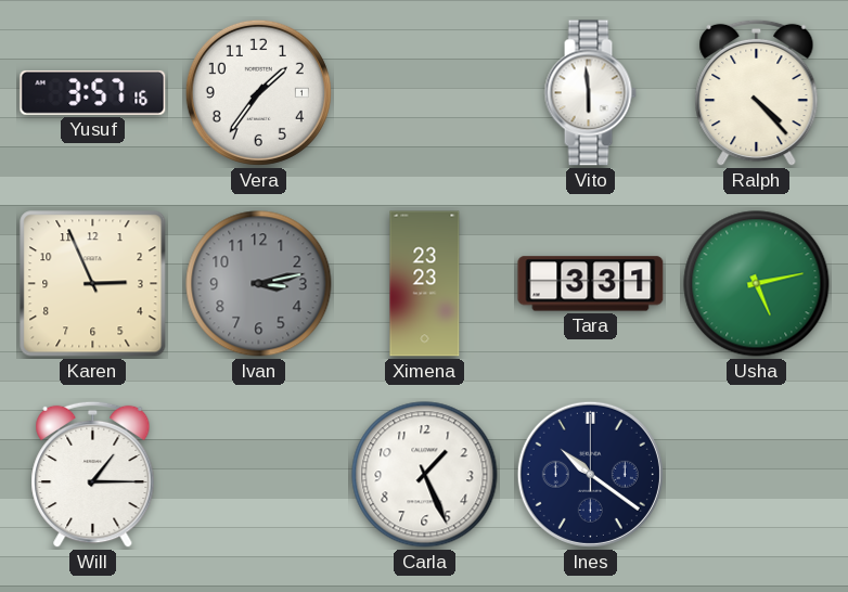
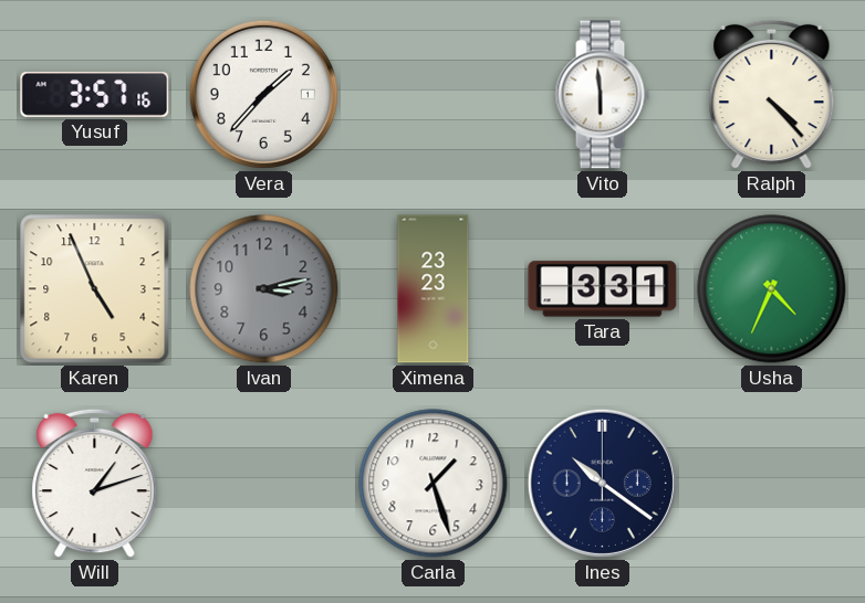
Vera: 1:36 -> 1:37
Karen: 2:56 -> 4:56
Usha: 5:13 -> 4:34
Will: 1:15 -> 1:12
Carla: 1:26 -> 1:27
